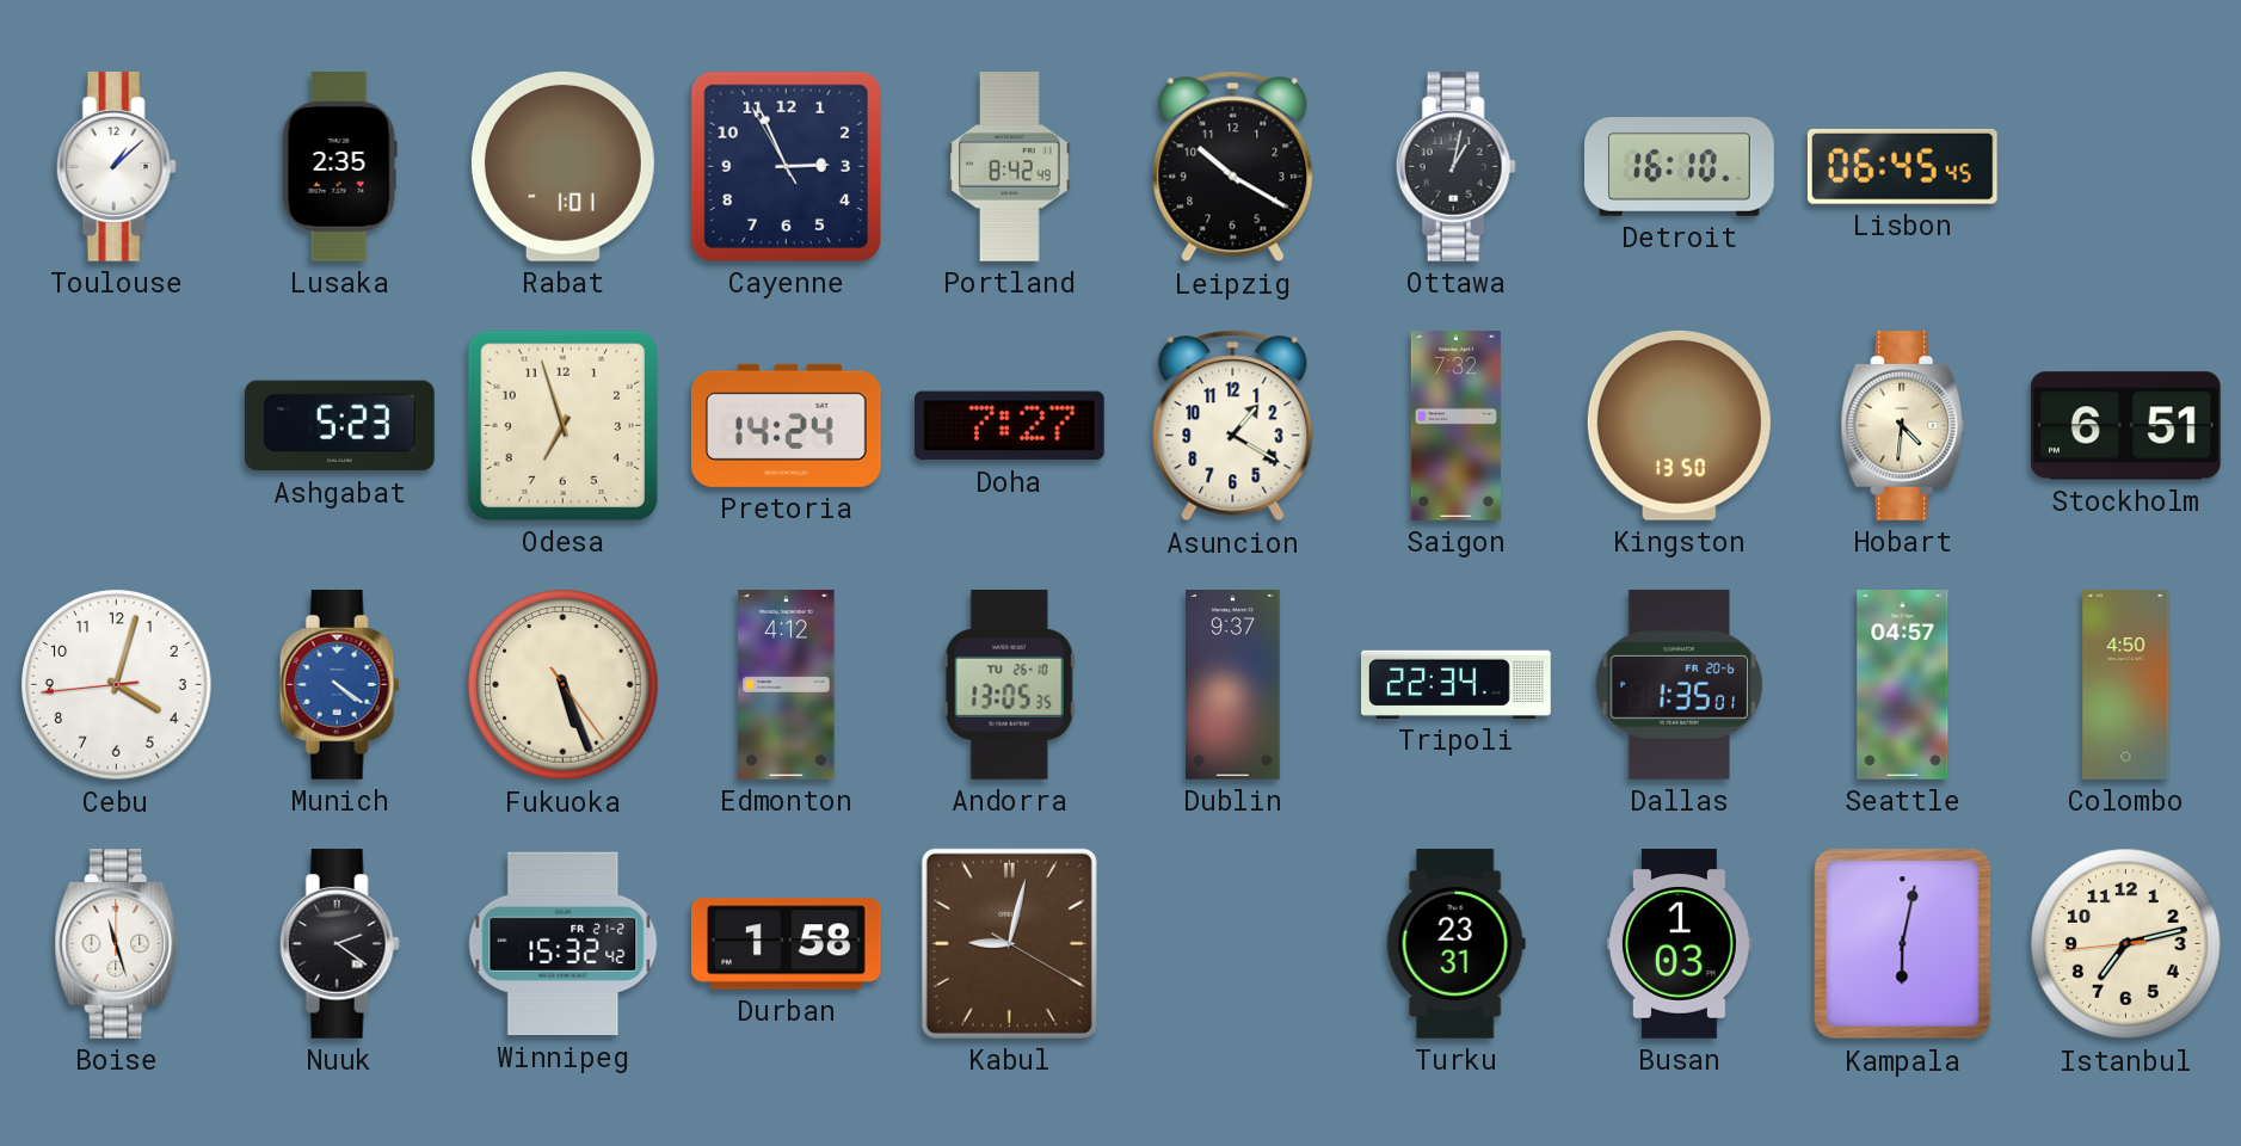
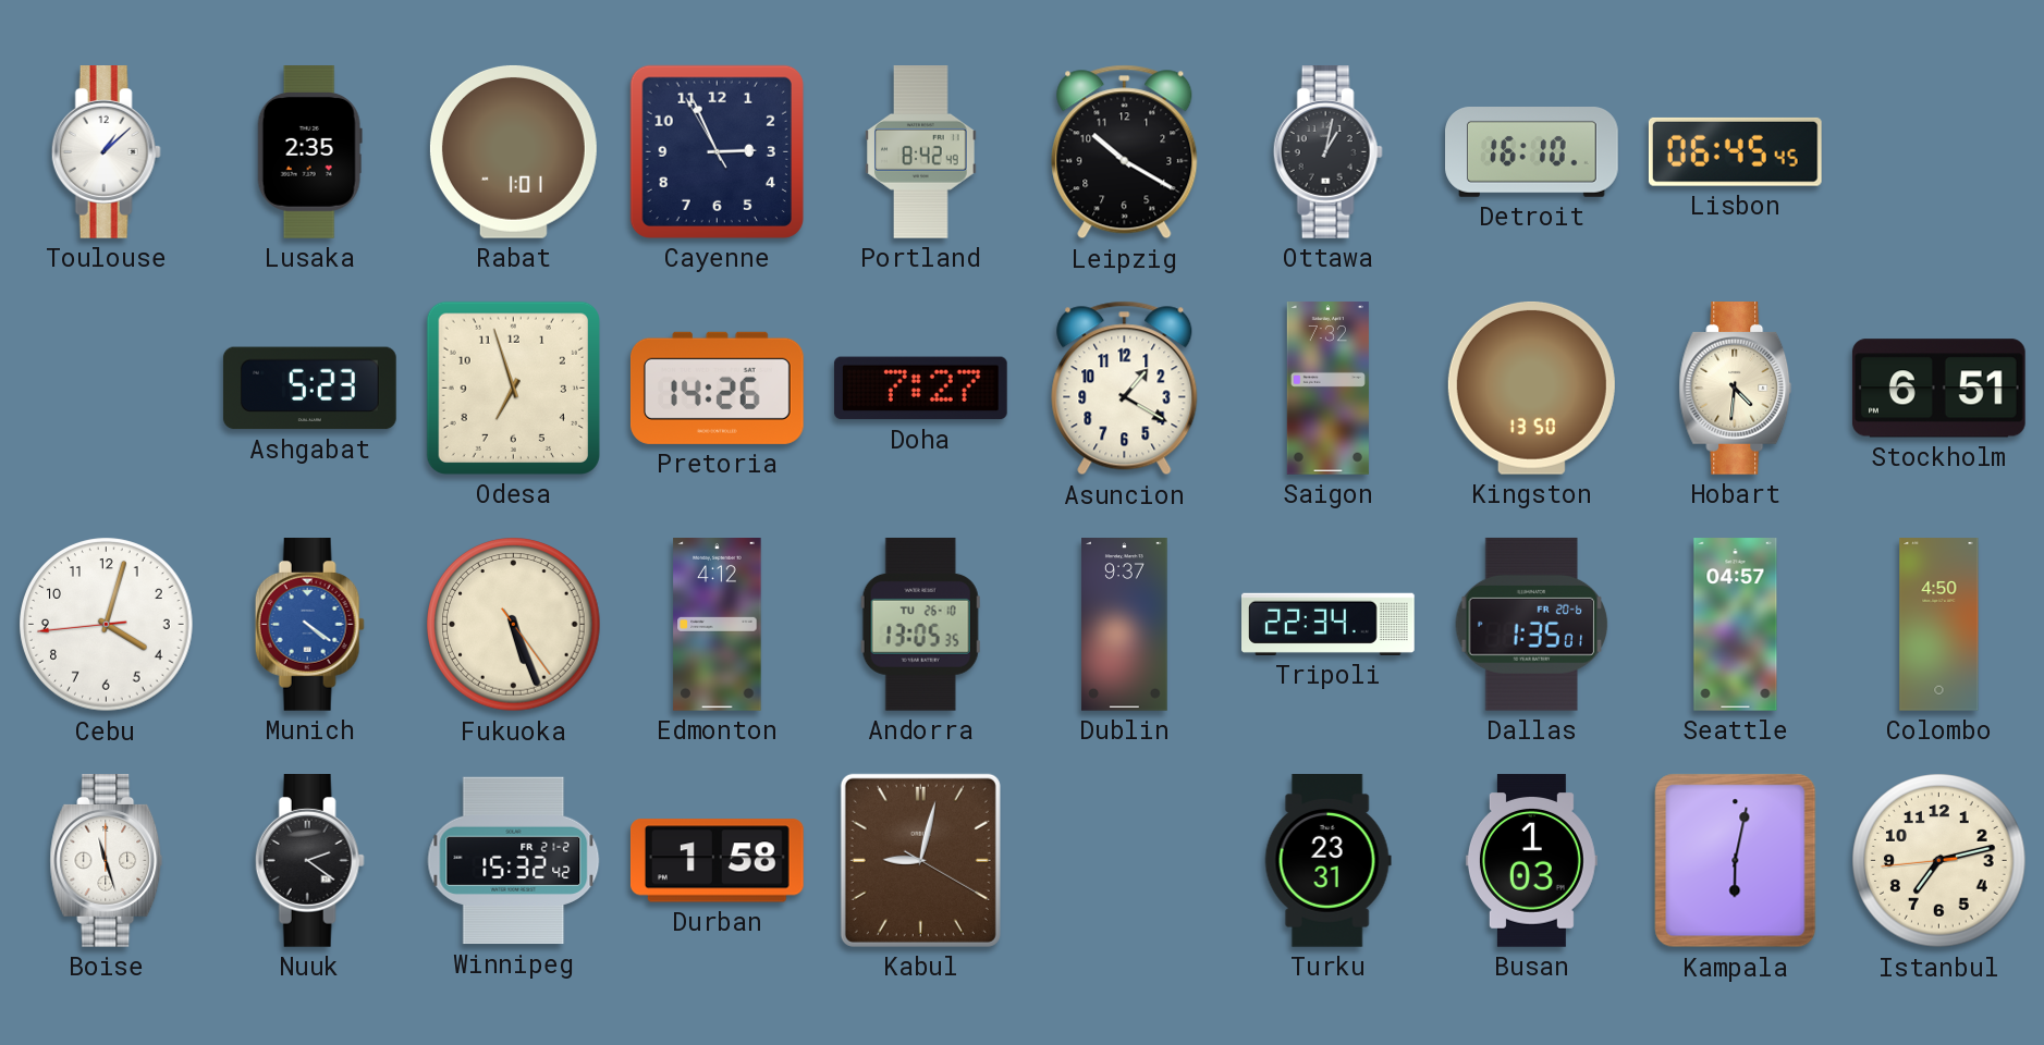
Pretoria: 14:24 -> 14:26
